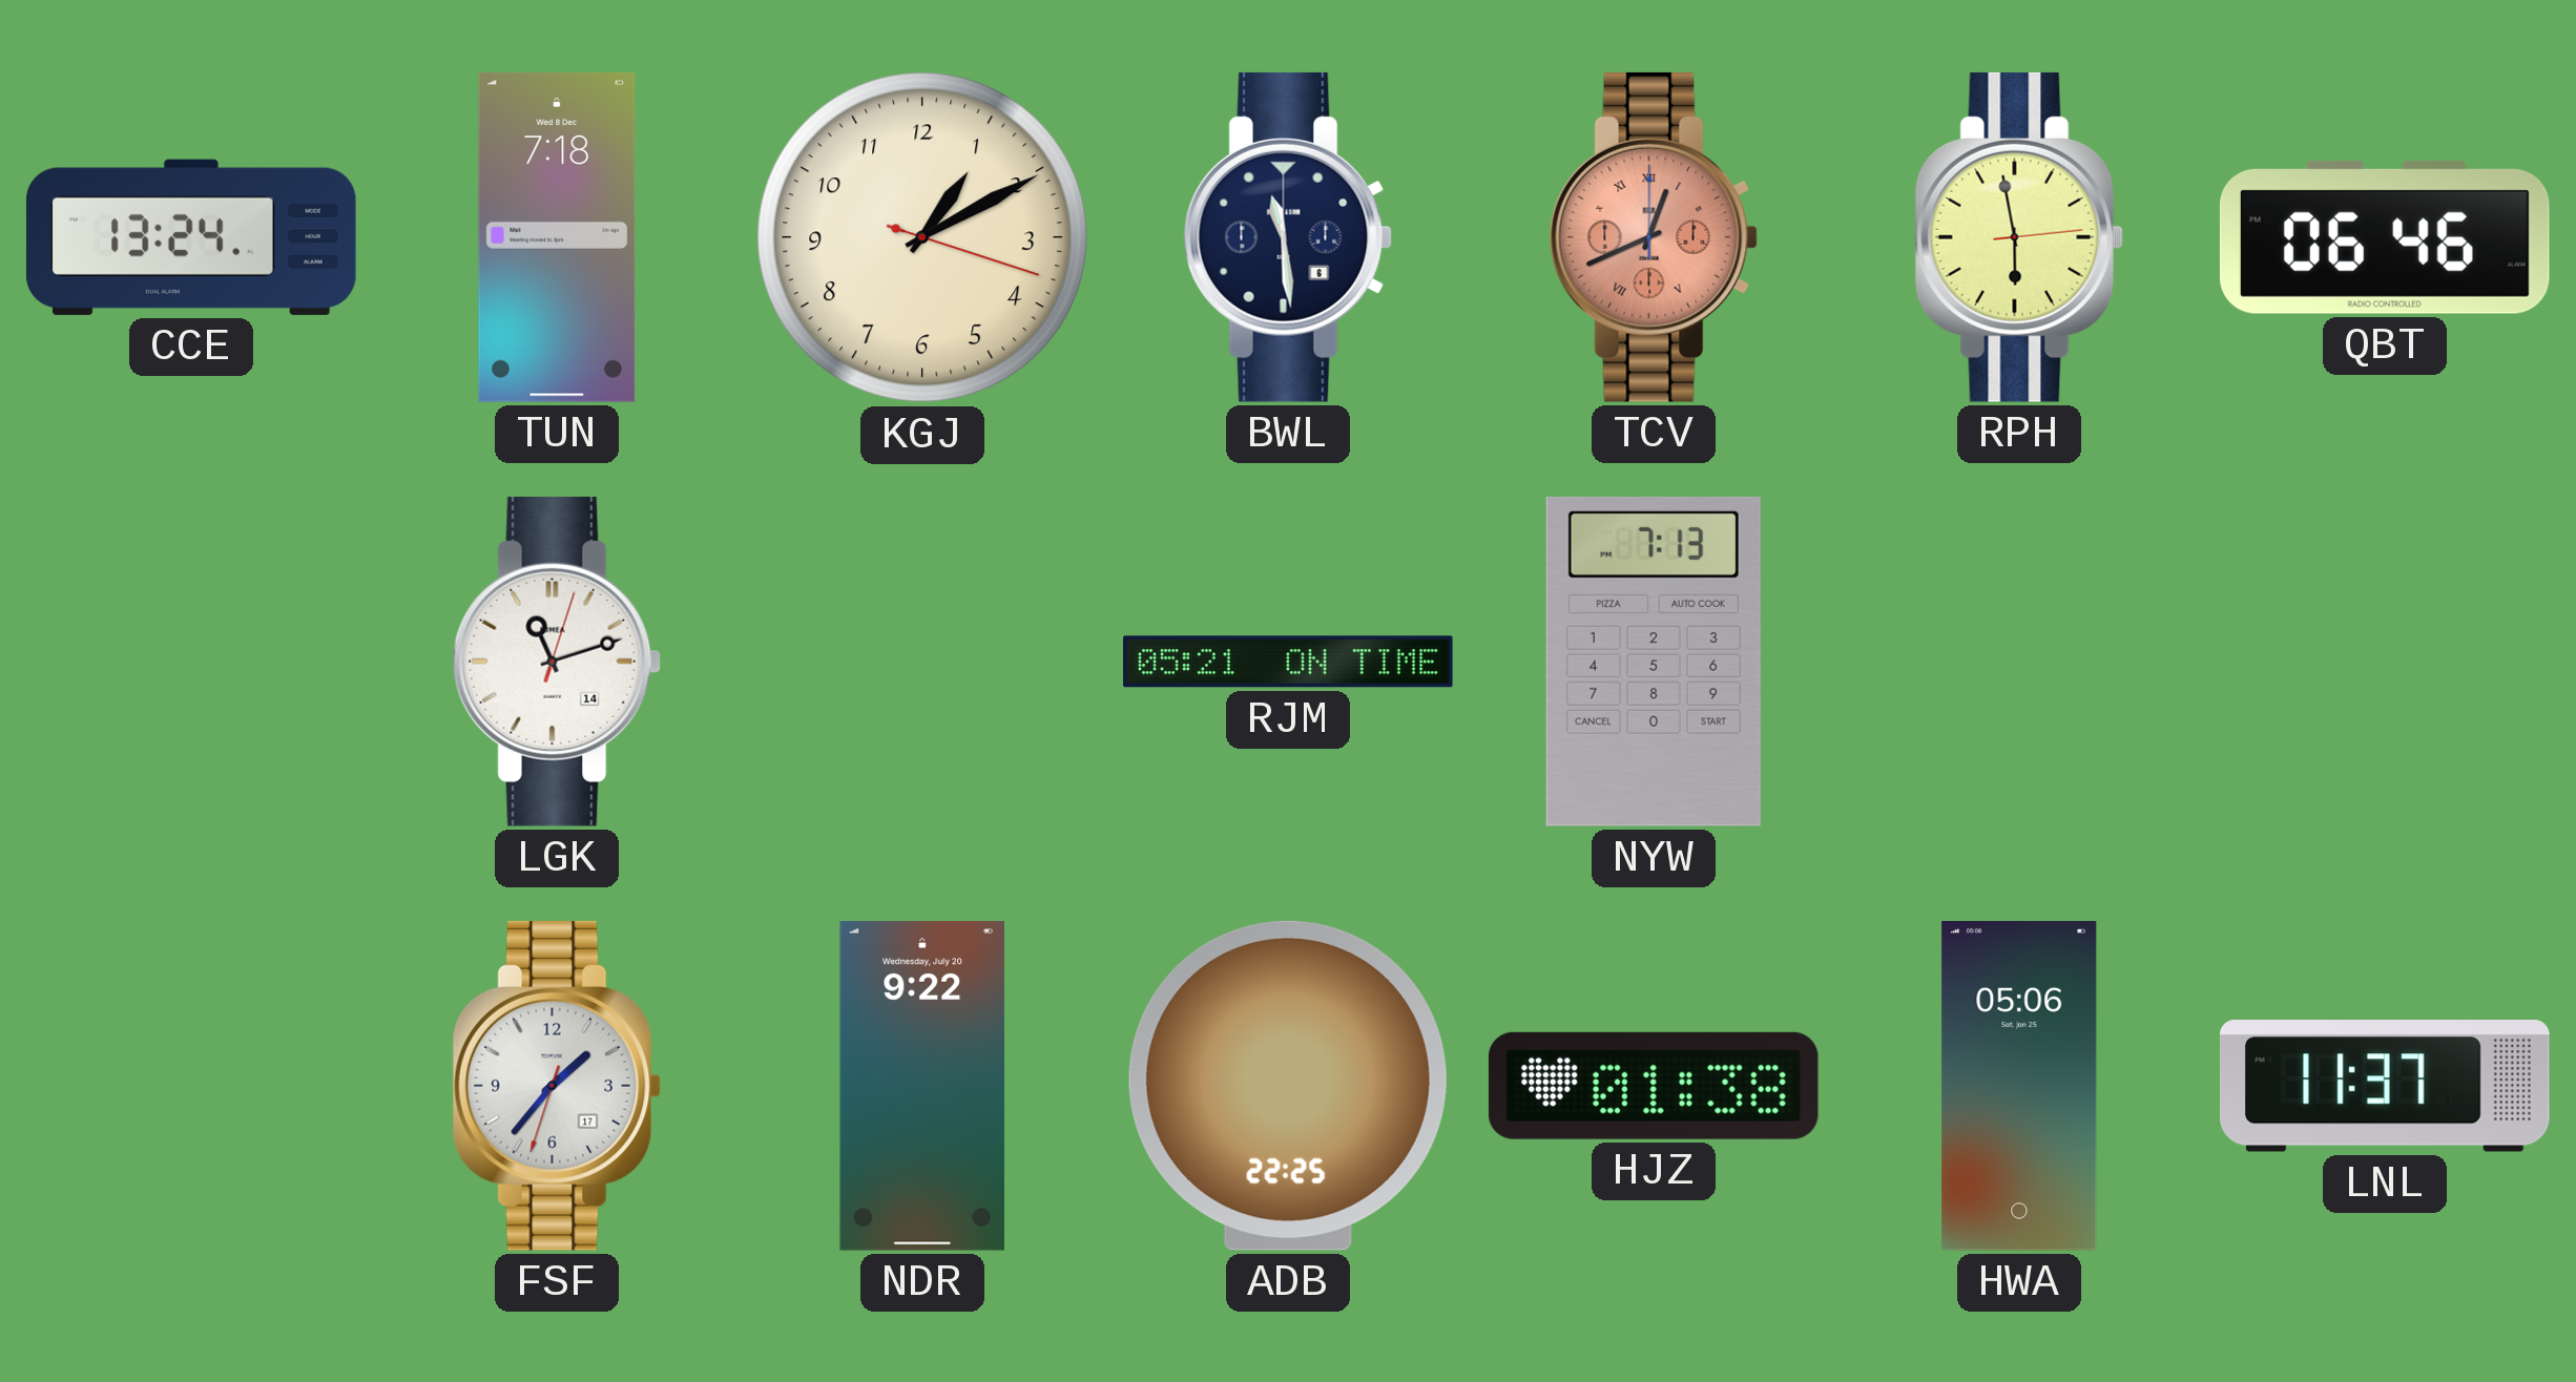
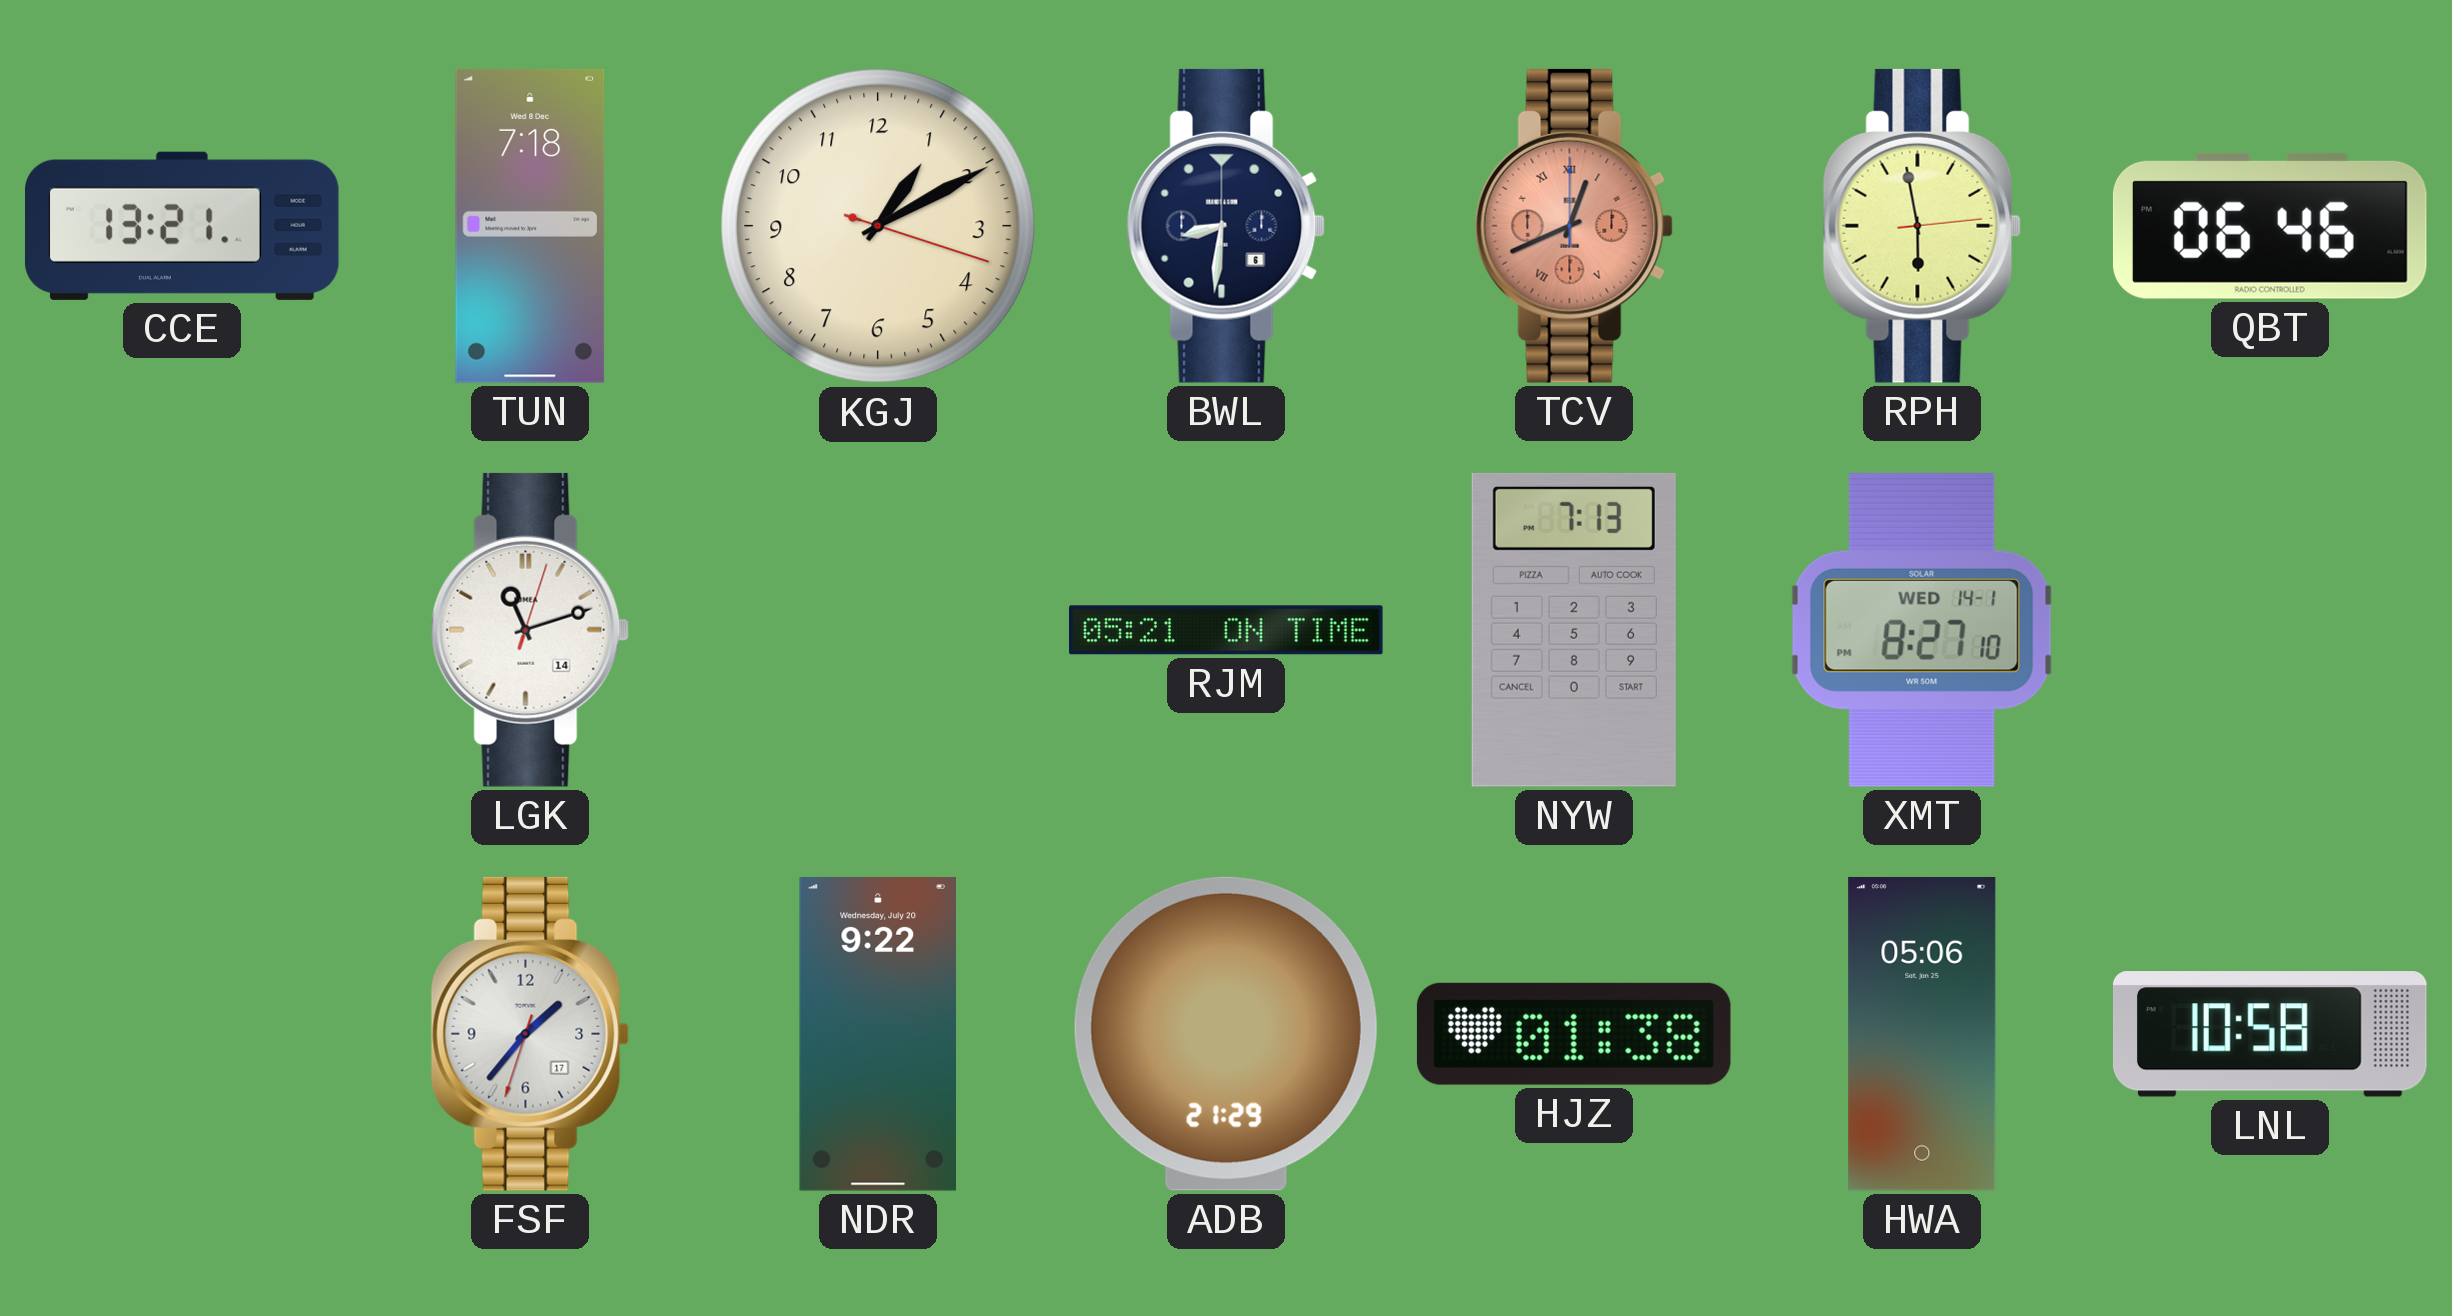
CCE: 13:24 -> 13:21
BWL: 11:29 -> 8:31
XMT: none -> 8:27
ADB: 22:25 -> 21:29
LNL: 11:37 -> 10:58
